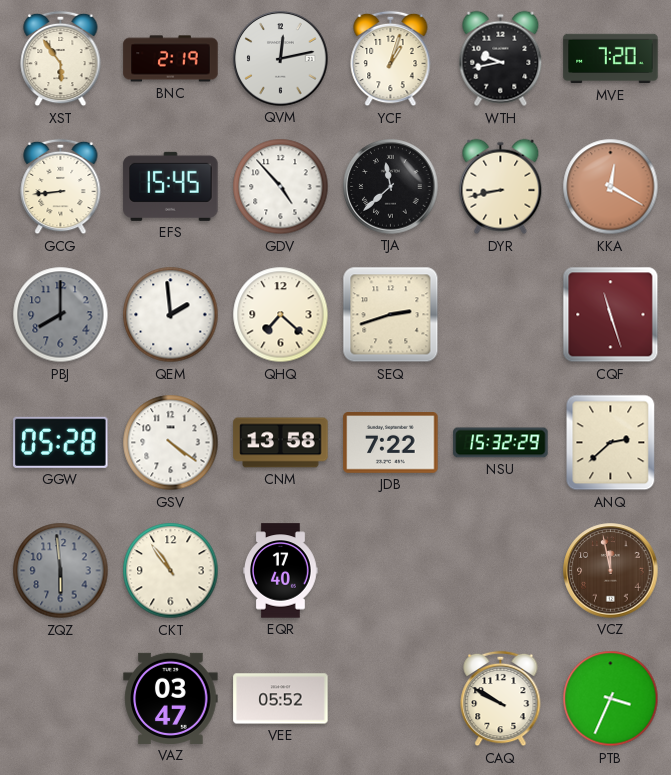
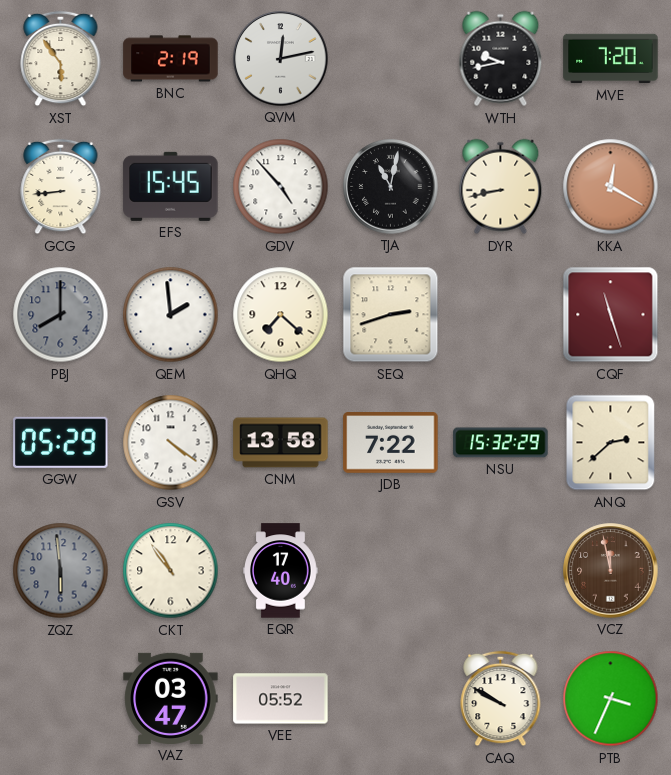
YCF: 1:03 -> none
TJA: 11:38 -> 11:02
GGW: 05:28 -> 05:29
